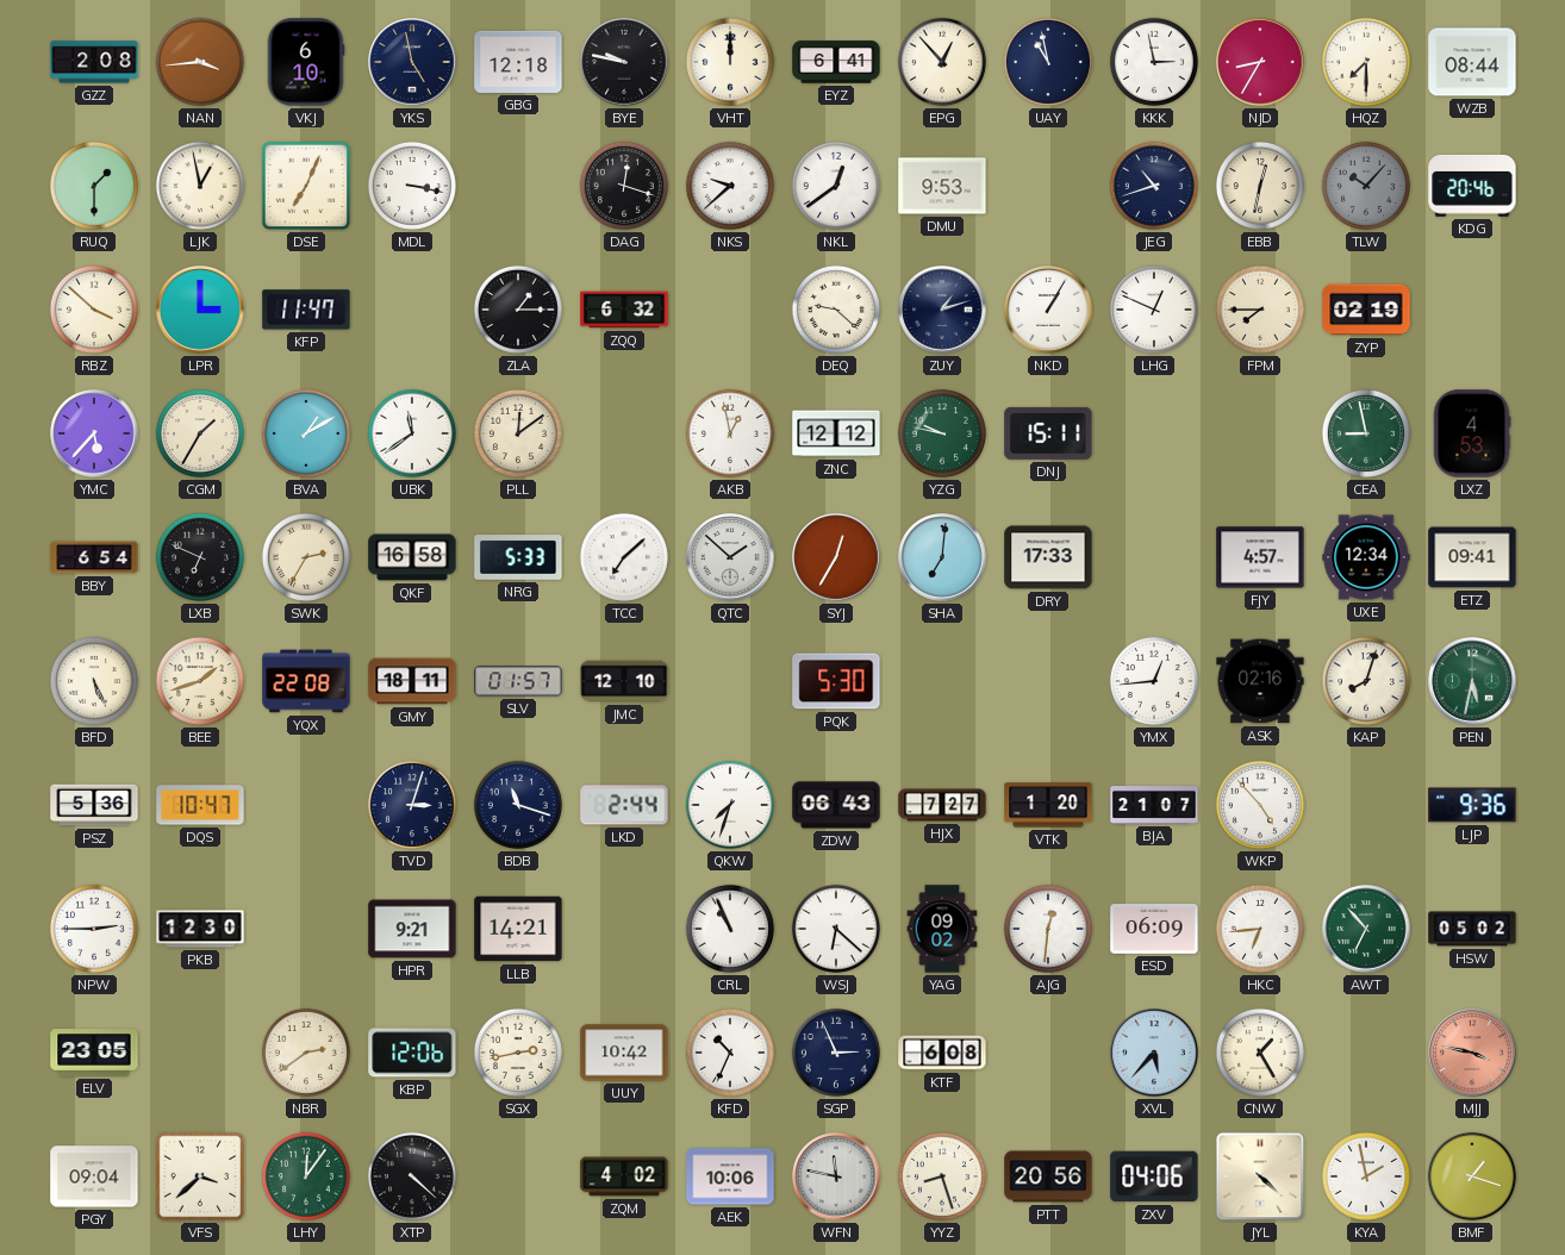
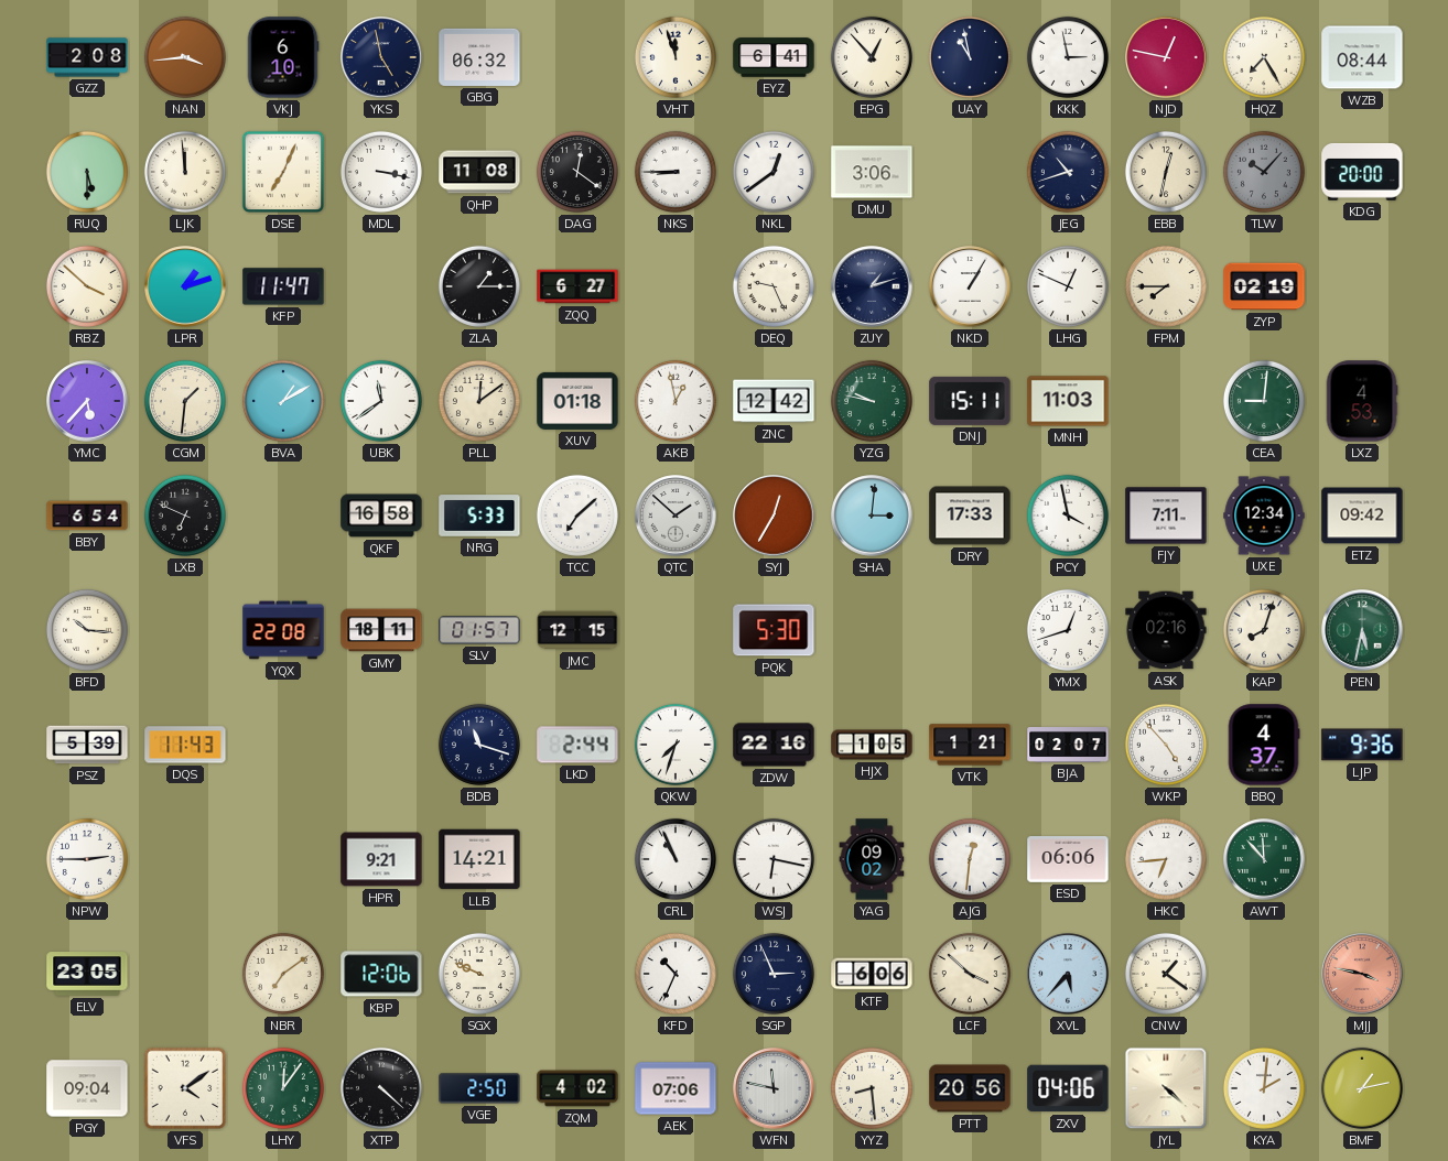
GBG: 12:18 -> 06:32
BYE: 9:47 -> none
VHT: 12:00 -> 11:57
NJD: 8:35 -> 12:47
HQZ: 7:30 -> 7:25
RUQ: 1:30 -> 5:30
LJK: 12:58 -> 11:59
QHP: none -> 11:08
DAG: 12:18 -> 12:21
NKS: 9:38 -> 8:45
DMU: 9:53 -> 3:06
KDG: 20:46 -> 20:00
LPR: 3:00 -> 1:12
ZQQ: 6:32 -> 6:27
DEQ: 9:22 -> 9:26
CGM: 1:35 -> 1:31
XUV: none -> 01:18
ZNC: 12:12 -> 12:42
MNH: none -> 11:03
CEA: 8:58 -> 9:01
SWK: 2:35 -> none
SHA: 7:01 -> 3:01
PCY: none -> 3:58
FJY: 4:57 -> 7:11
ETZ: 09:41 -> 09:42
BFD: 5:26 -> 10:16
BEE: 1:42 -> none
JMC: 12:10 -> 12:15
YMX: 12:44 -> 12:42
PSZ: 5:36 -> 5:39
DQS: 10:47 -> 11:43
TVD: 3:03 -> none
ZDW: 06:43 -> 22:16
HJX: 7:27 -> 1:05
VTK: 1:20 -> 1:21
BJA: 21:07 -> 02:07
BBQ: none -> 4:37
PKB: 12:30 -> none
WSJ: 6:22 -> 6:17
ESD: 06:09 -> 06:06
AWT: 6:53 -> 11:53
HSW: 05:02 -> none
NBR: 2:39 -> 7:09
SGX: 2:43 -> 9:49
UUY: 10:42 -> none
KTF: 6:08 -> 6:06
LCF: none -> 3:52
CNW: 1:25 -> 1:21
VFS: 3:38 -> 4:09
VGE: none -> 2:50
AEK: 10:06 -> 07:06
YYZ: 8:27 -> 8:29
KYA: 1:58 -> 2:01
BMF: 1:18 -> 1:13
